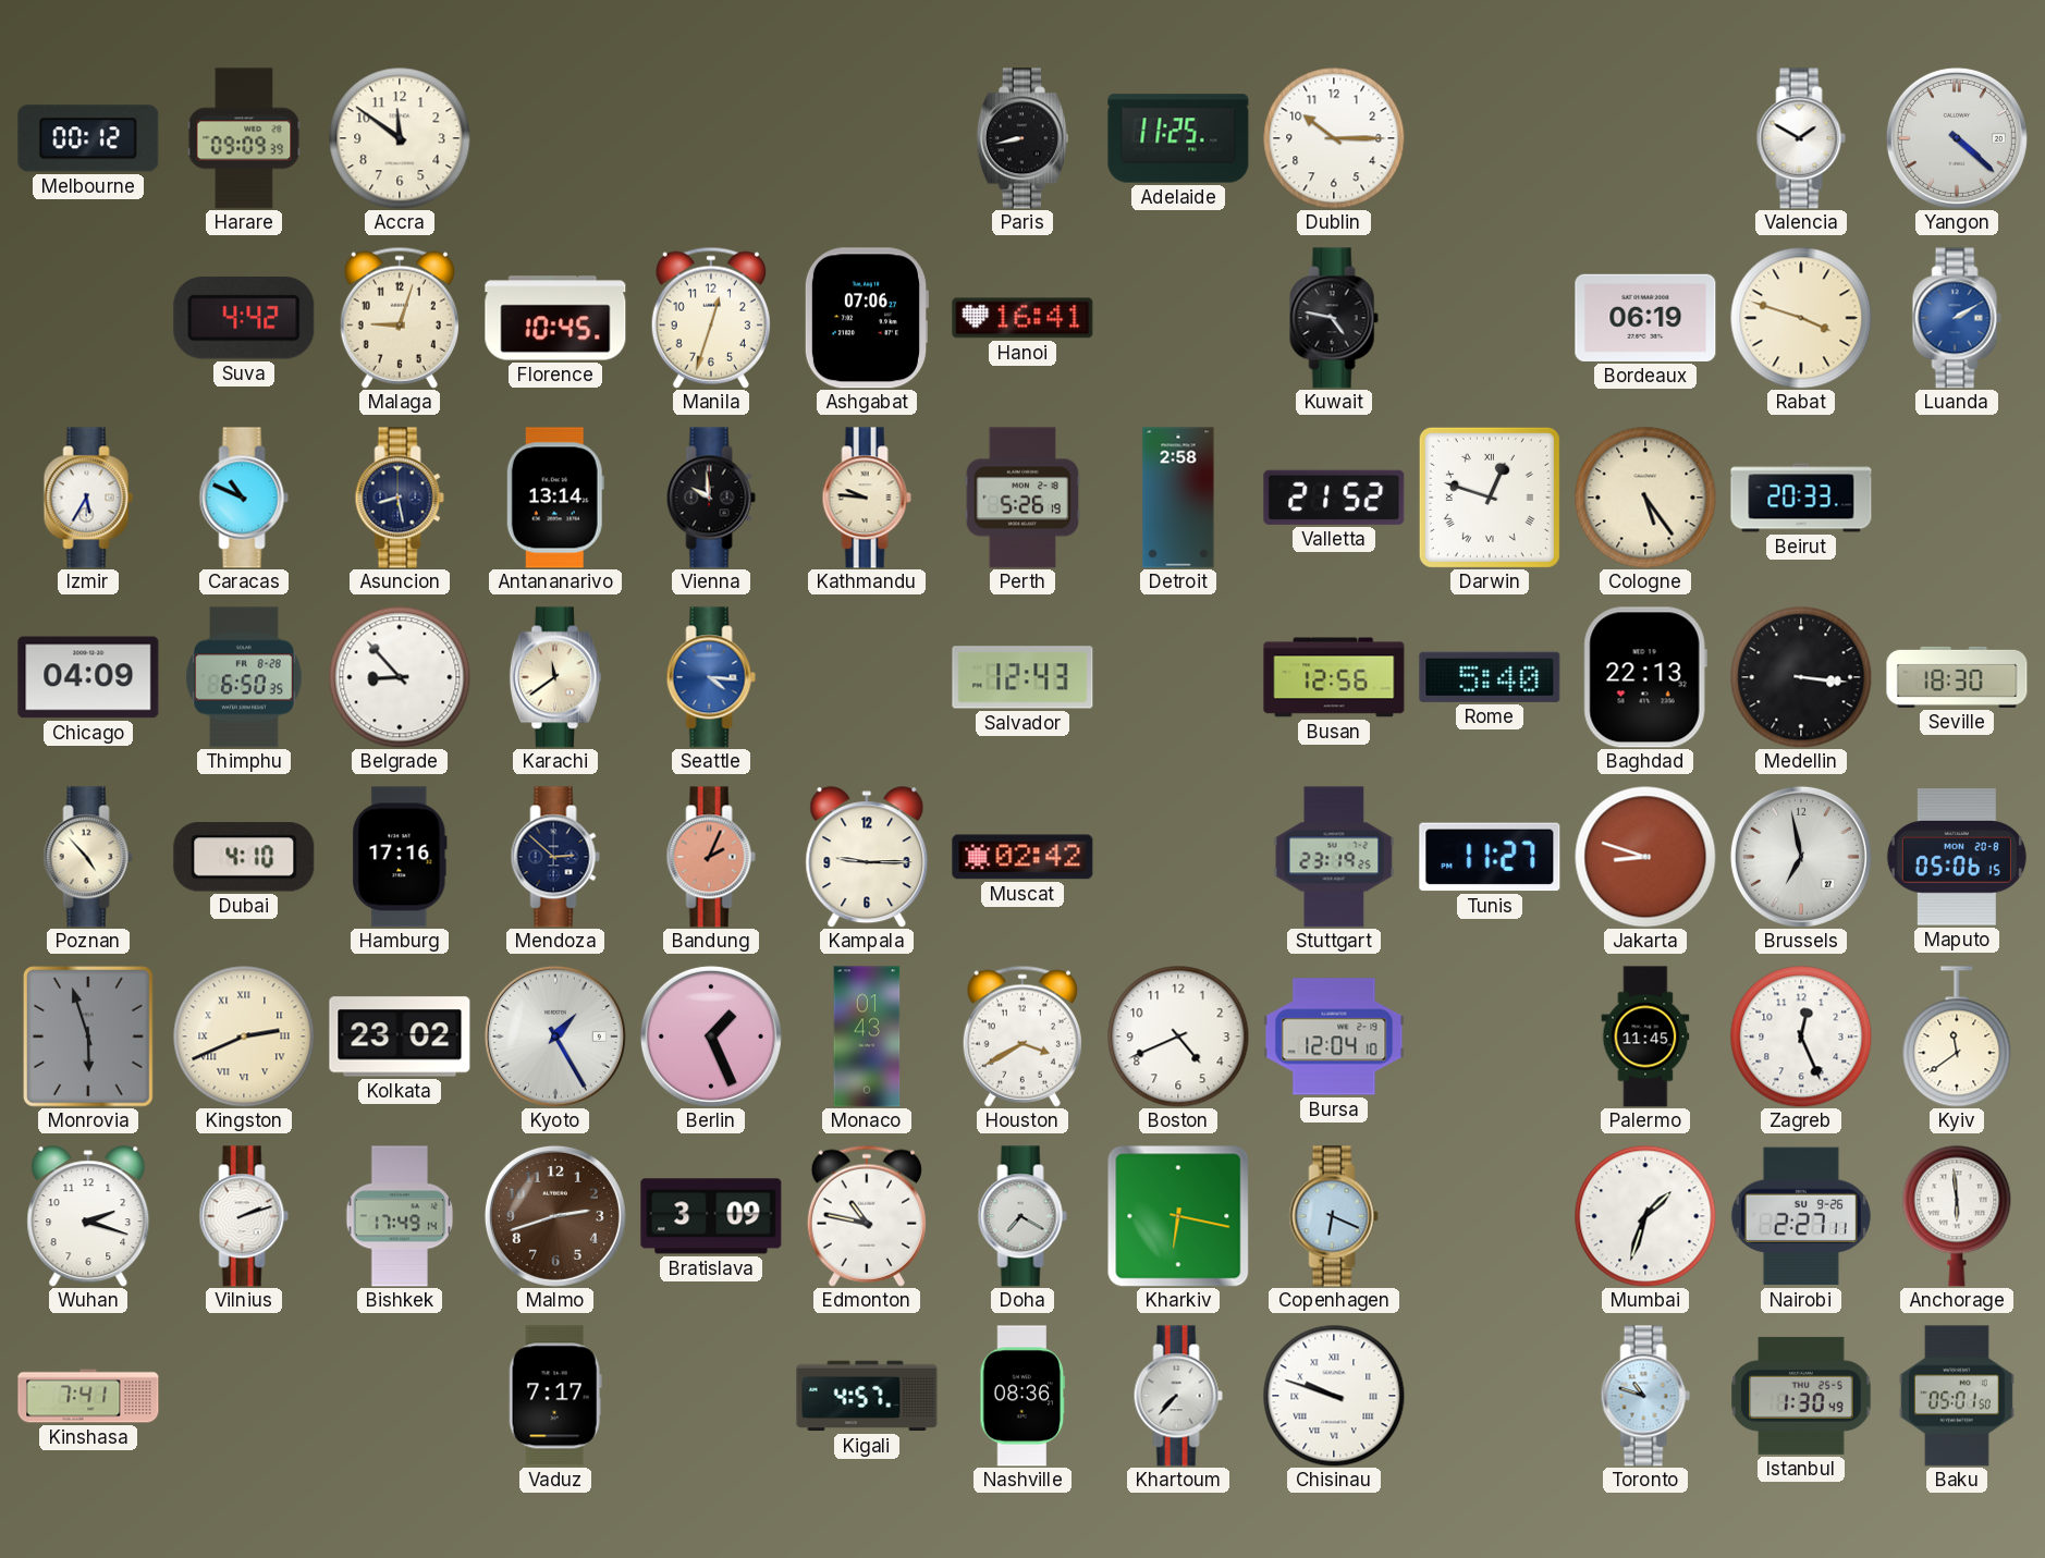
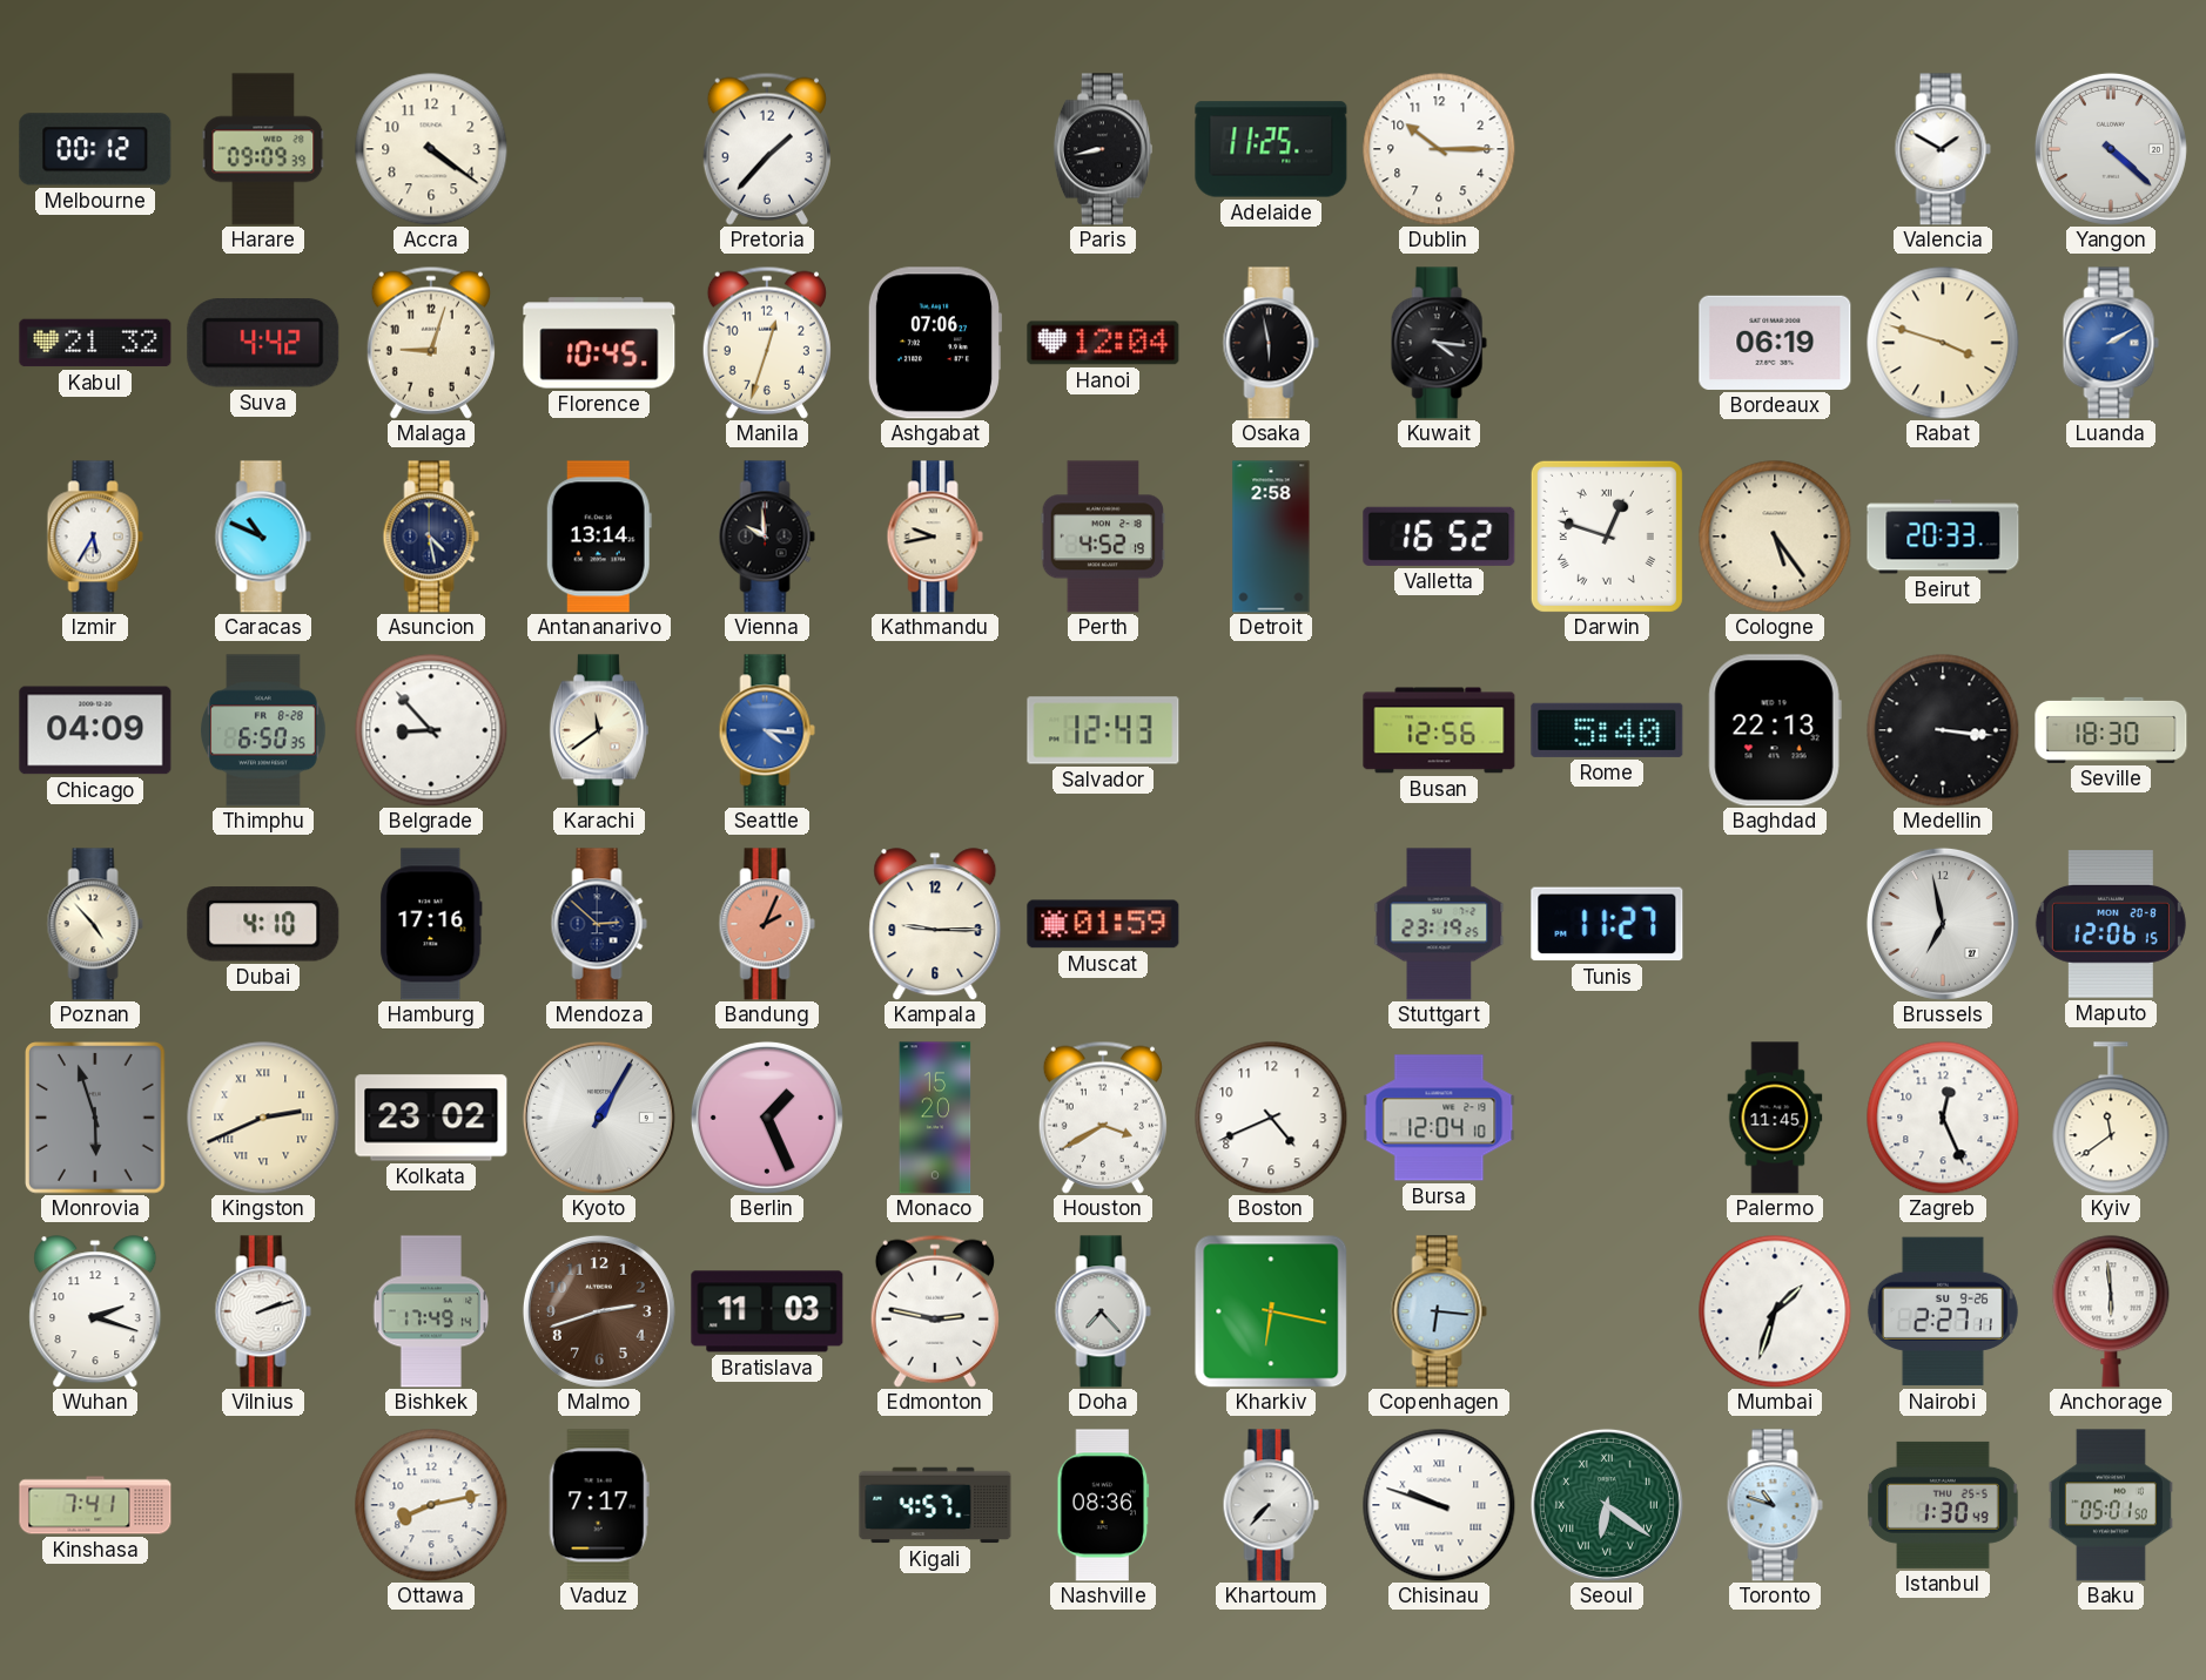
Accra: 11:51 -> 4:21
Pretoria: none -> 1:37
Kabul: none -> 21:32
Hanoi: 16:41 -> 12:04
Osaka: none -> 5:58
Kuwait: 4:47 -> 4:16
Asuncion: 8:28 -> 4:28
Kathmandu: 9:46 -> 9:43
Perth: 5:26 -> 4:52
Valletta: 21:52 -> 16:52
Muscat: 02:42 -> 01:59
Jakarta: 8:48 -> none
Maputo: 05:06 -> 12:06
Kyoto: 1:25 -> 1:05
Monaco: 01:43 -> 15:20
Bratislava: 3:09 -> 11:03
Edmonton: 10:47 -> 2:47
Doha: 7:20 -> 7:23
Copenhagen: 6:19 -> 6:16
Ottawa: none -> 8:13
Seoul: none -> 6:21
